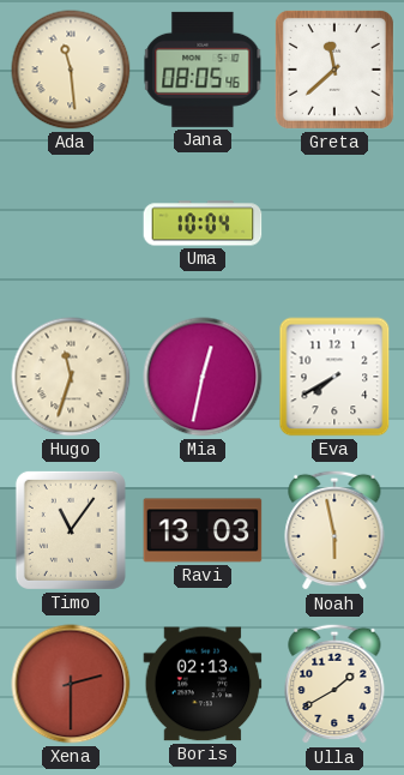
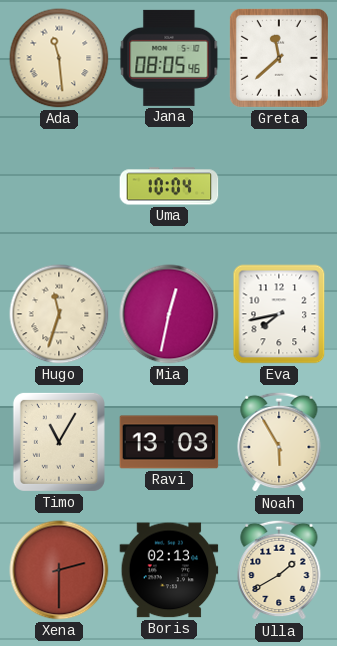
Eva: 7:40 -> 7:43
Timo: 11:06 -> 11:05
Noah: 5:58 -> 5:55
